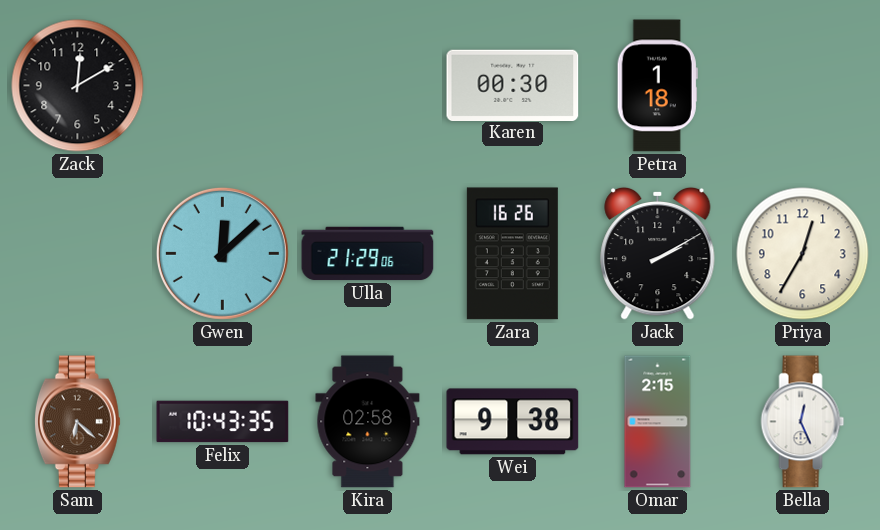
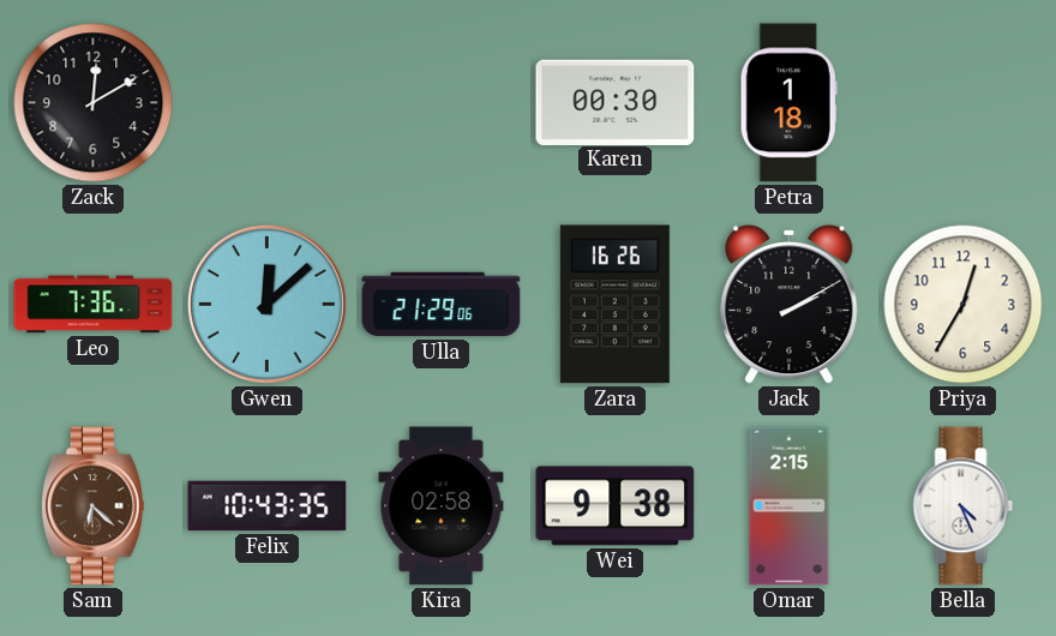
Leo: none -> 7:36
Bella: 12:26 -> 4:26
